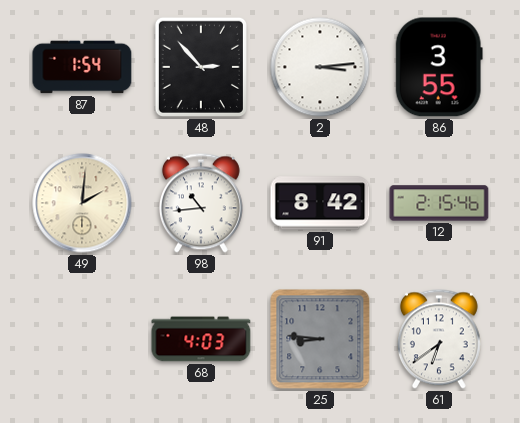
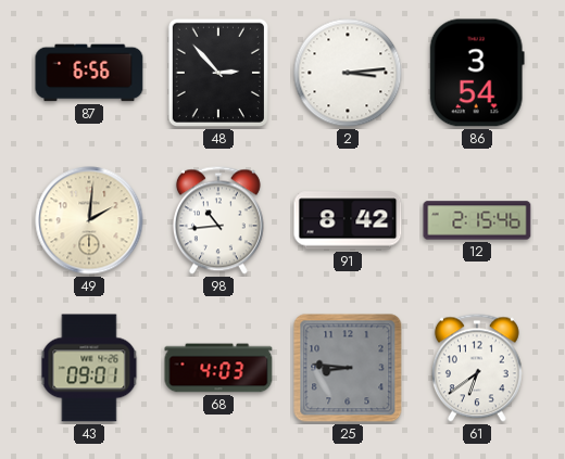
87: 1:54 -> 6:56
86: 3:55 -> 3:54
43: none -> 09:01
